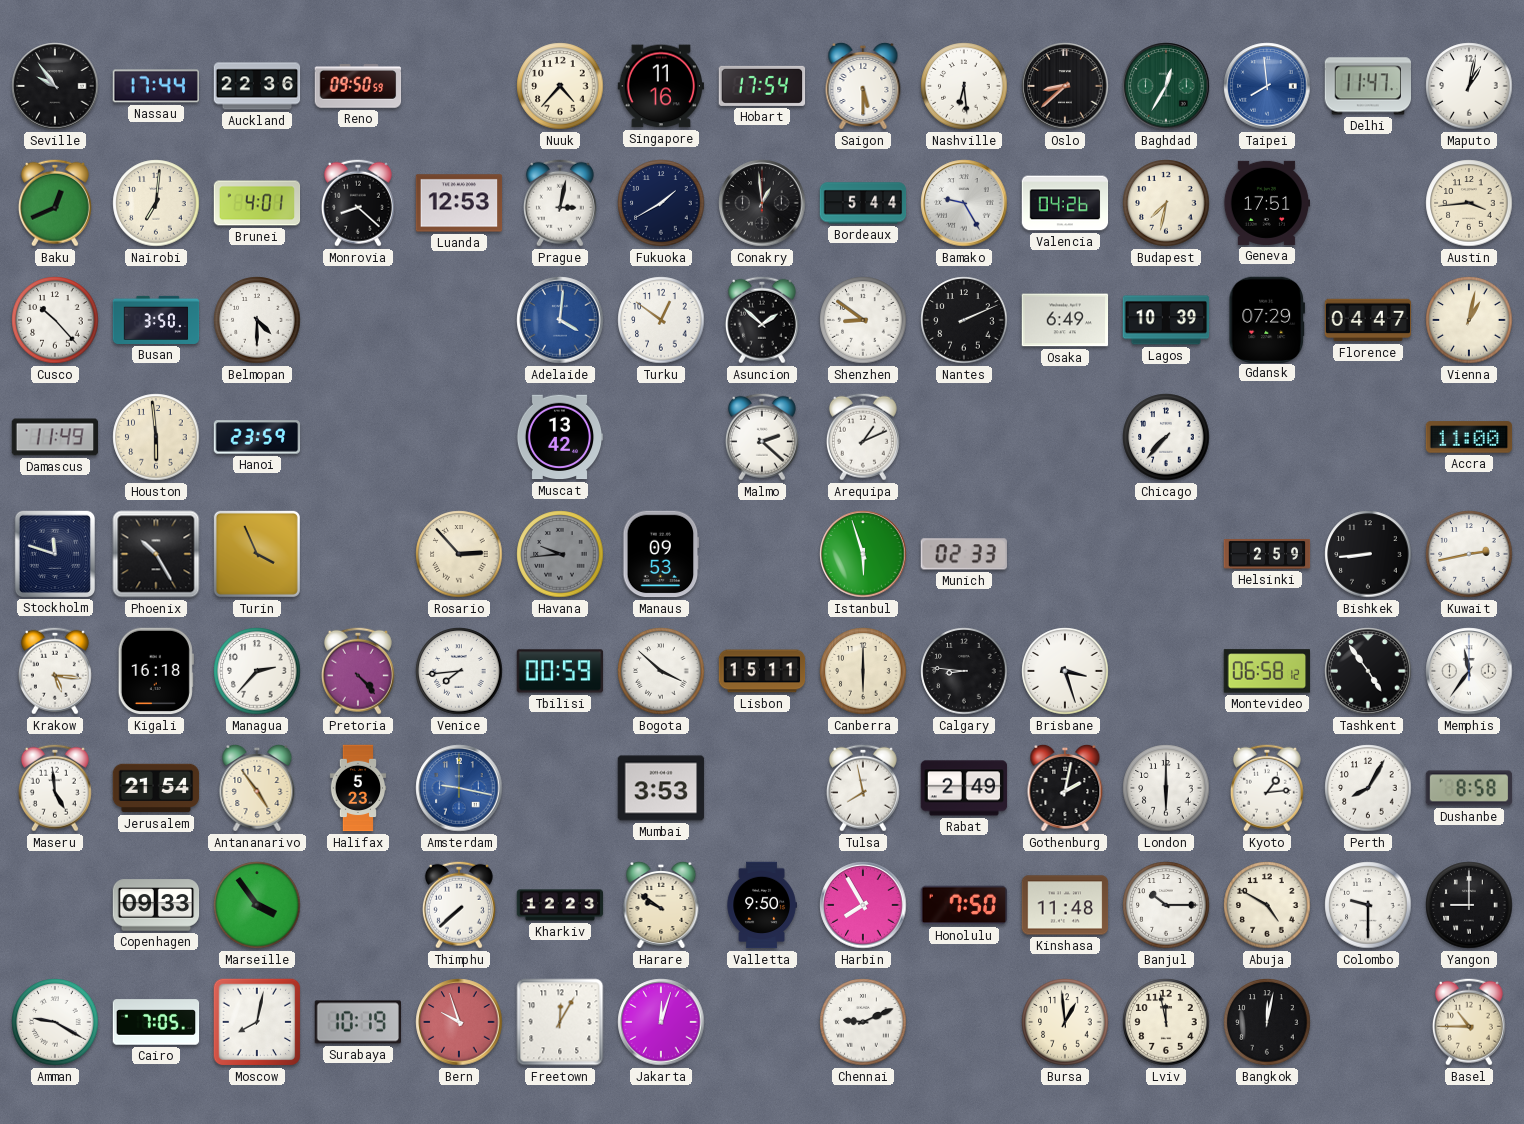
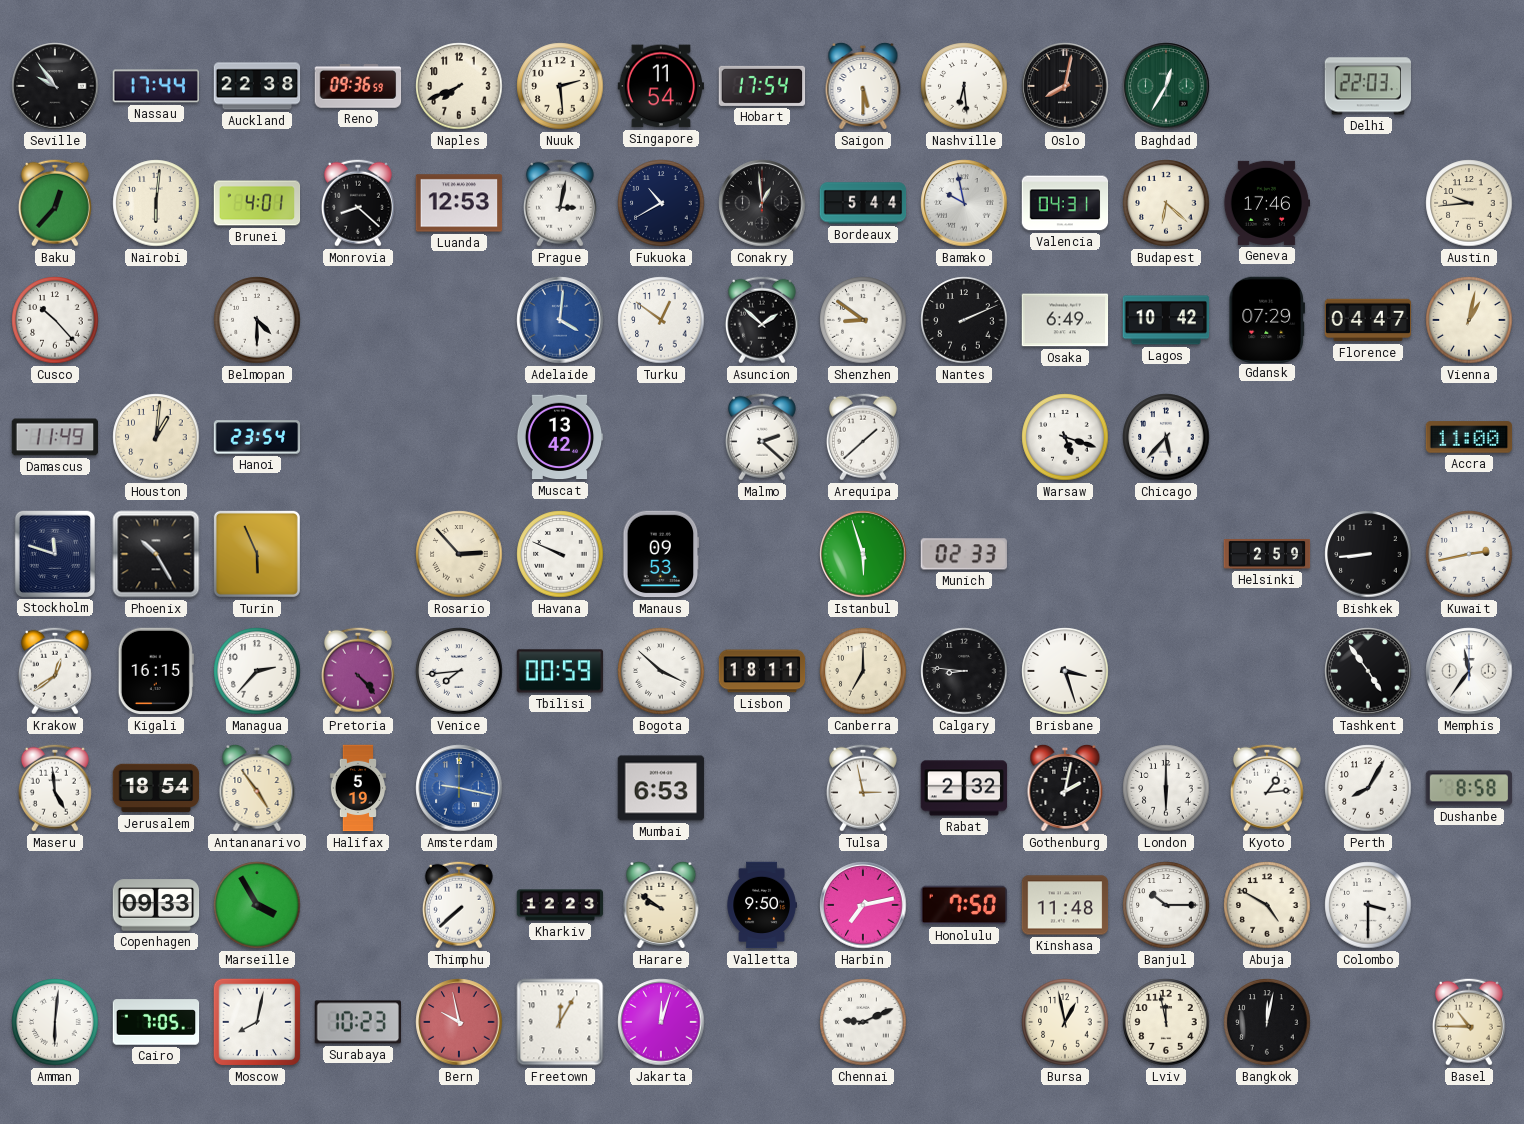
Auckland: 22:36 -> 22:38
Reno: 09:50 -> 09:36
Naples: none -> 7:41
Nuuk: 4:37 -> 2:29
Singapore: 11:16 -> 11:54
Oslo: 8:38 -> 8:02
Taipei: 7:59 -> none
Delhi: 11:47 -> 22:03
Maputo: 1:02 -> none
Baku: 12:41 -> 12:37
Nairobi: 7:01 -> 6:01
Fukuoka: 1:40 -> 10:40
Bamako: 9:25 -> 9:58
Valencia: 04:26 -> 04:31
Budapest: 7:32 -> 6:22
Geneva: 17:51 -> 17:46
Austin: 3:44 -> 9:44
Busan: 3:50 -> none
Lagos: 10:39 -> 10:42
Houston: 5:59 -> 1:01
Hanoi: 23:59 -> 23:54
Arequipa: 1:11 -> 1:38
Warsaw: none -> 5:18
Chicago: 7:37 -> 5:37
Turin: 3:56 -> 5:56
Havana: 9:44 -> 9:49
Havana dial: grey -> white
Krakow: 5:16 -> 12:39
Kigali: 16:18 -> 16:15
Lisbon: 15:11 -> 18:11
Canberra: 6:00 -> 7:00
Montevideo: 06:58 -> none
Jerusalem: 21:54 -> 18:54
Halifax: 5:23 -> 5:19
Mumbai: 3:53 -> 6:53
Tulsa: 7:58 -> 2:58
Rabat: 2:49 -> 2:32
Marseille: 3:54 -> 3:55
Harbin: 7:55 -> 7:13
Colombo: 9:30 -> 3:30
Yangon: 9:00 -> none
Amman: 9:20 -> 6:01
Surabaya: 10:19 -> 10:23
Bern: 9:57 -> 9:58
Bursa: 12:59 -> 12:58
